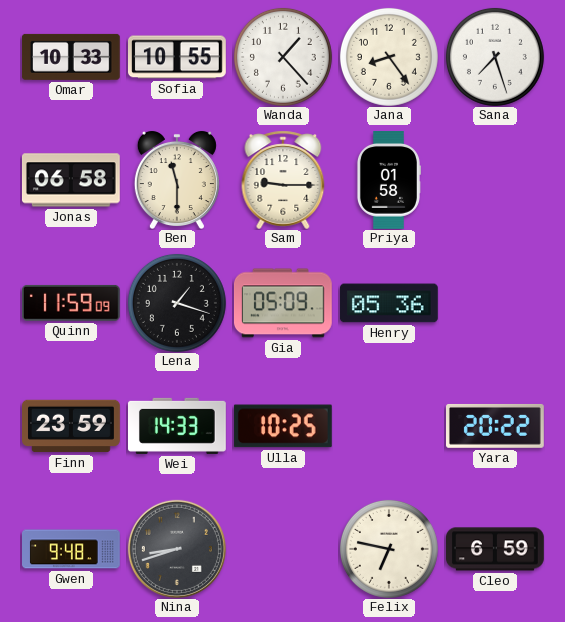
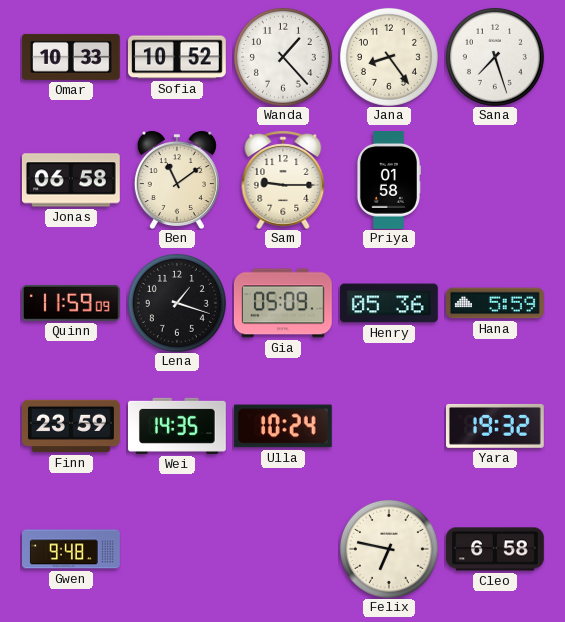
Sofia: 10:55 -> 10:52
Ben: 11:30 -> 11:09
Hana: none -> 5:59
Wei: 14:33 -> 14:35
Ulla: 10:25 -> 10:24
Yara: 20:22 -> 19:32
Nina: 8:42 -> none
Cleo: 6:59 -> 6:58
